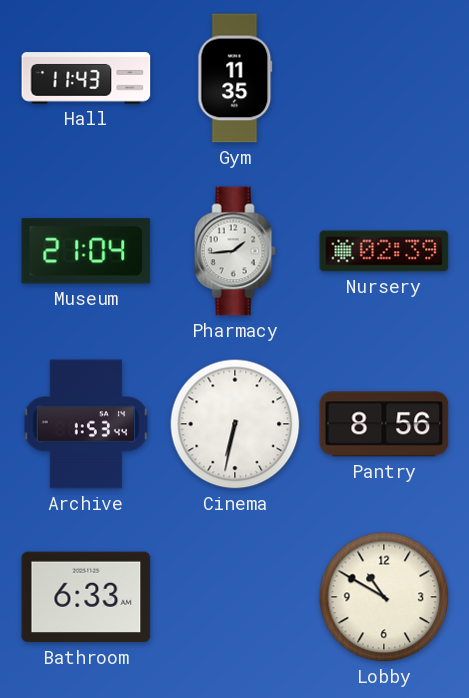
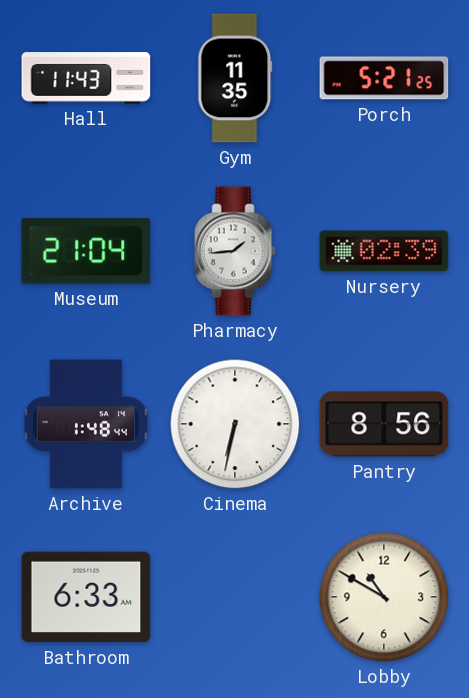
Porch: none -> 5:21
Archive: 1:53 -> 1:48
